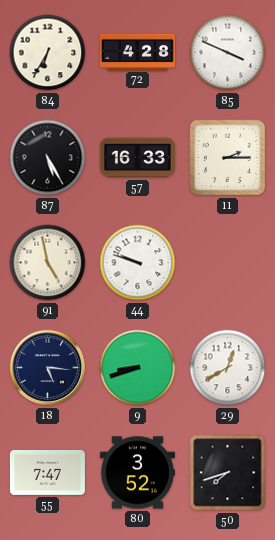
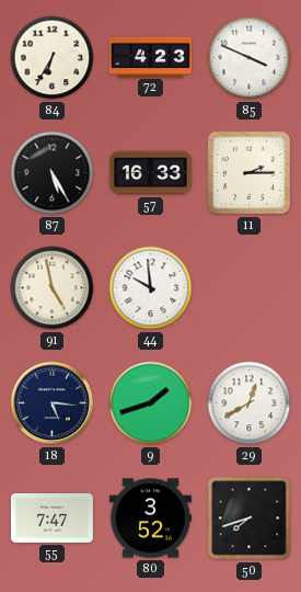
72: 4:28 -> 4:23
44: 9:48 -> 9:59
9: 8:42 -> 1:42
